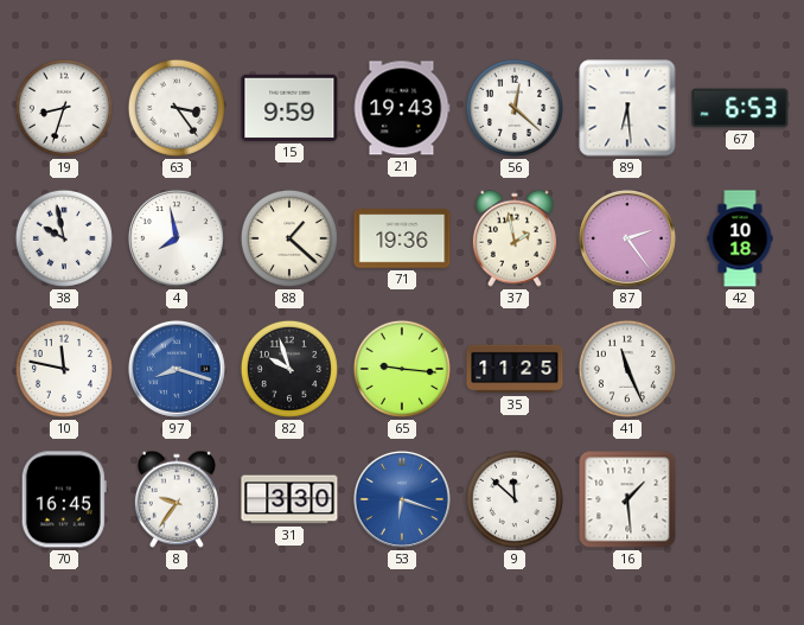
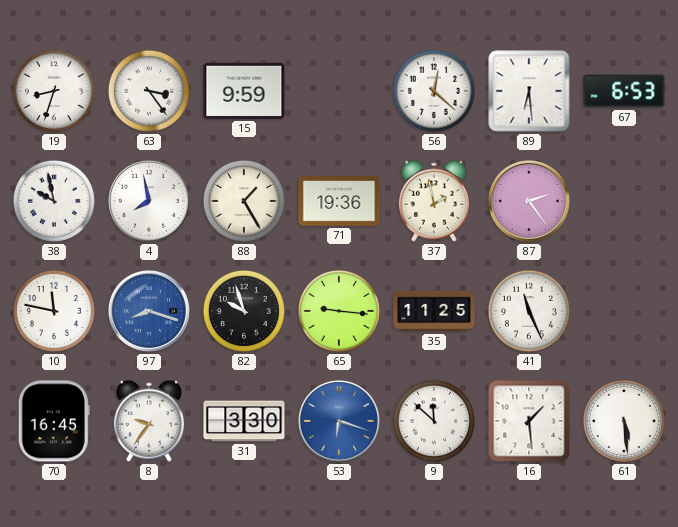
21: 19:43 -> none
88: 1:22 -> 1:25
42: 10:18 -> none
61: none -> 5:29
